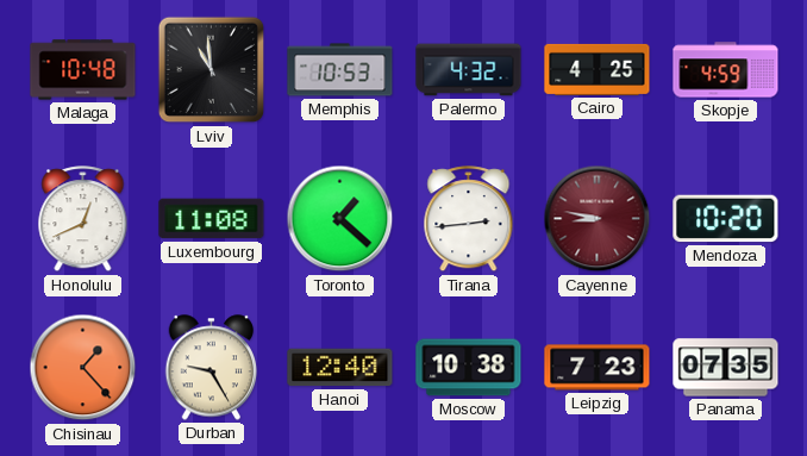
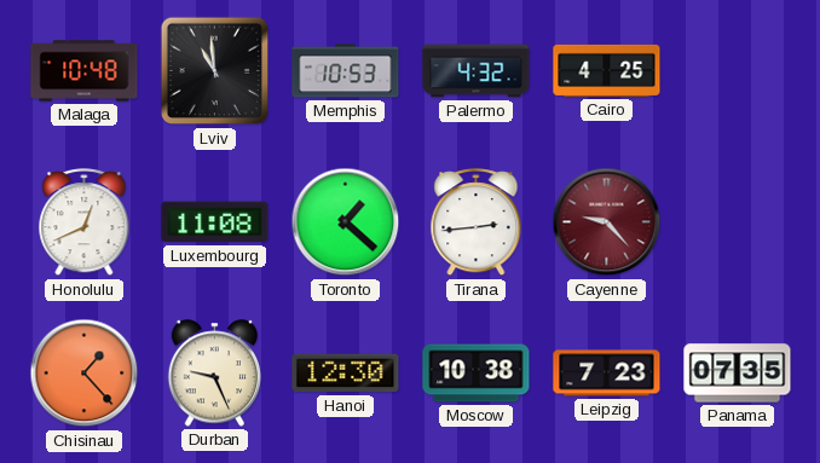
Skopje: 4:59 -> none
Cayenne: 8:47 -> 9:23
Mendoza: 10:20 -> none
Durban: 9:25 -> 9:26
Hanoi: 12:40 -> 12:30
